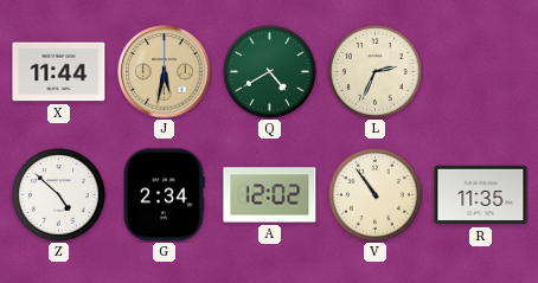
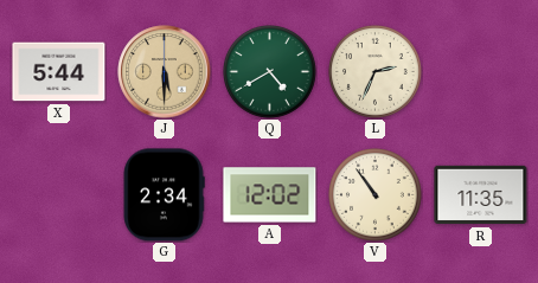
X: 11:44 -> 5:44
J: 5:32 -> 5:30
Z: 4:52 -> none
